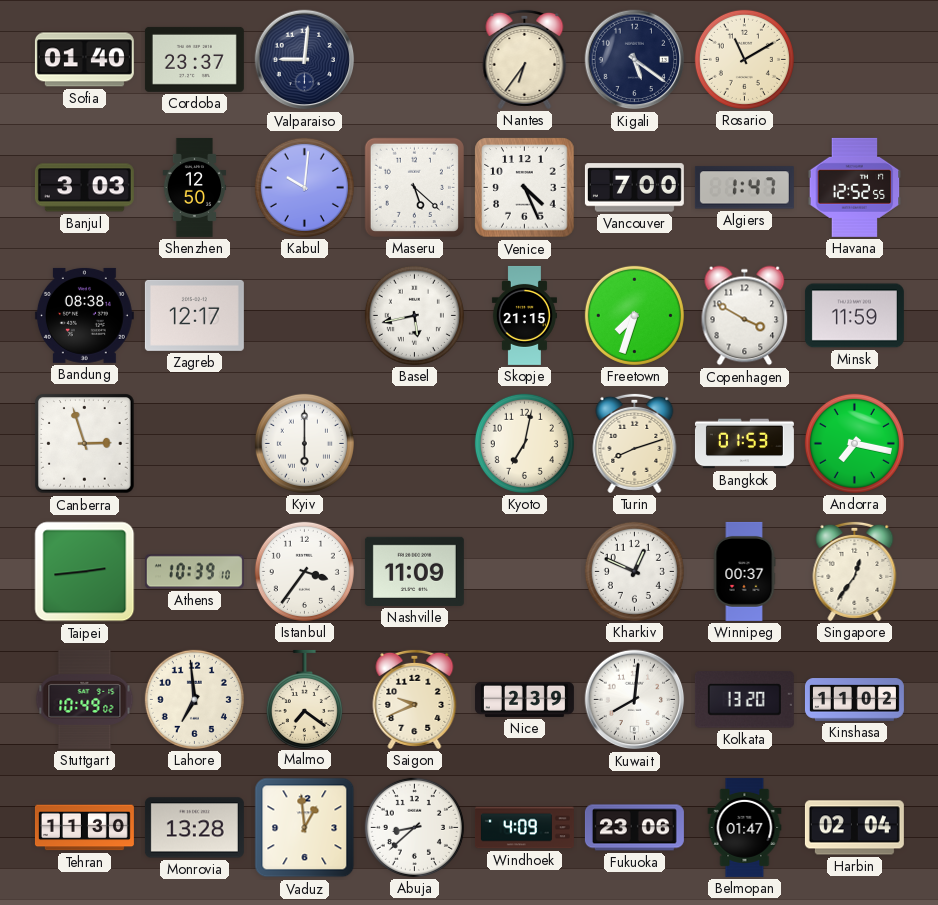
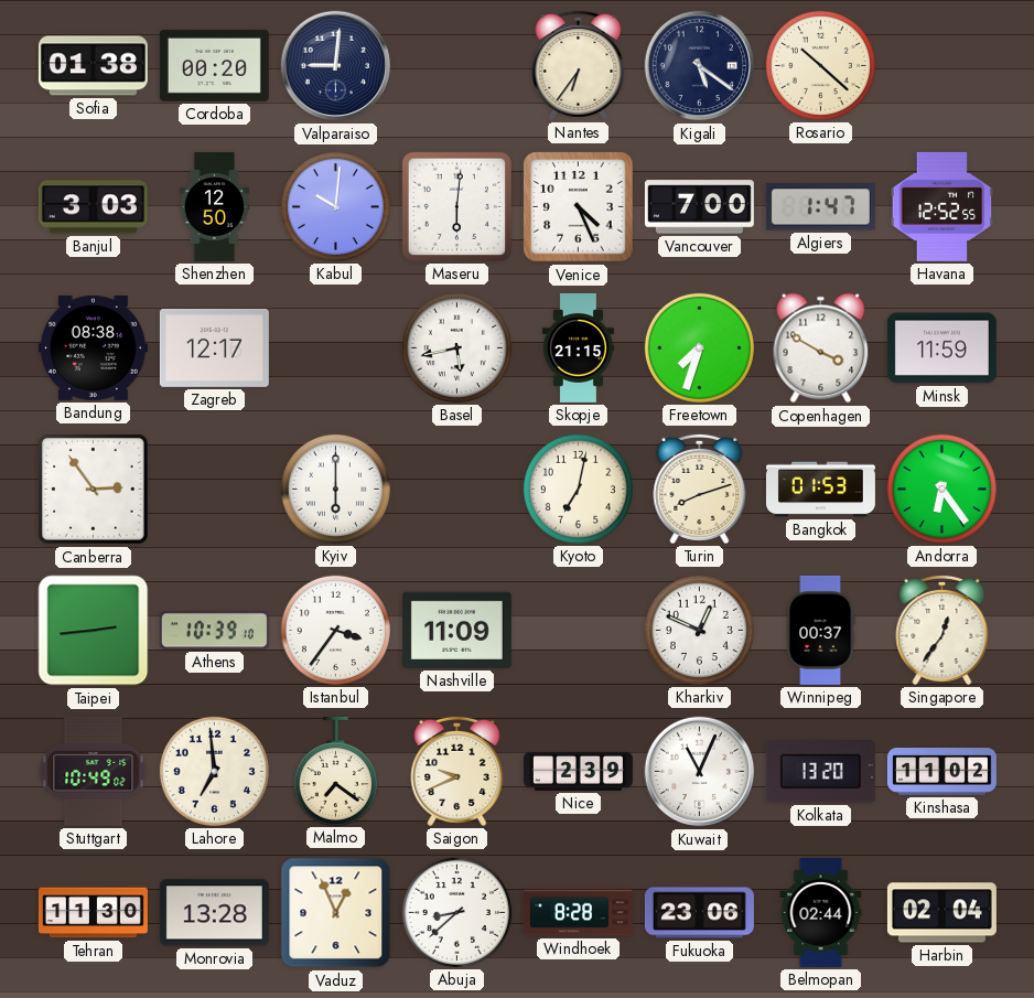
Sofia: 01:40 -> 01:38
Cordoba: 23:37 -> 00:20
Rosario: 11:10 -> 10:22
Maseru: 5:22 -> 6:01
Canberra: 2:57 -> 2:54
Andorra: 7:17 -> 6:24
Kuwait: 8:01 -> 11:04
Vaduz: 12:59 -> 12:56
Windhoek: 4:09 -> 8:28
Belmopan: 01:47 -> 02:44
